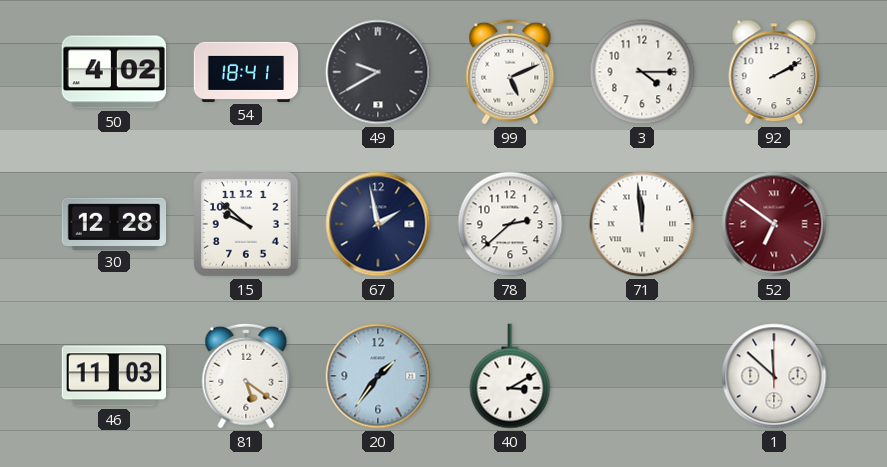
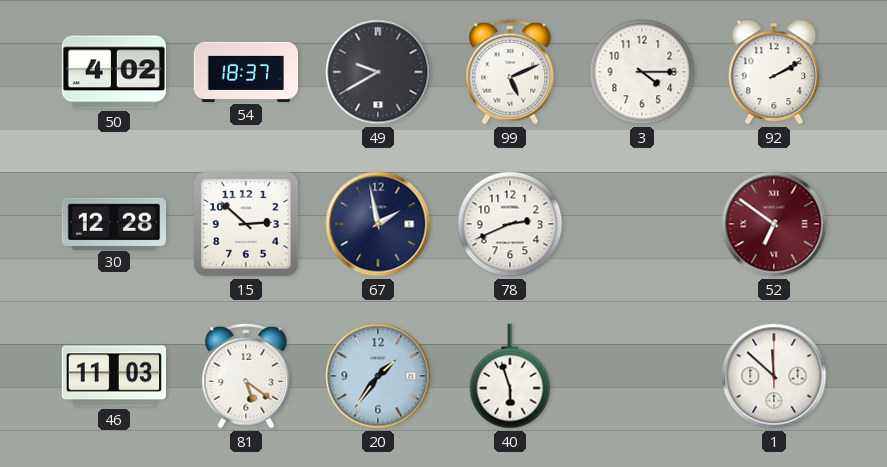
54: 18:41 -> 18:37
15: 9:52 -> 2:52
78: 2:38 -> 2:41
71: 11:59 -> none
40: 3:10 -> 5:57
